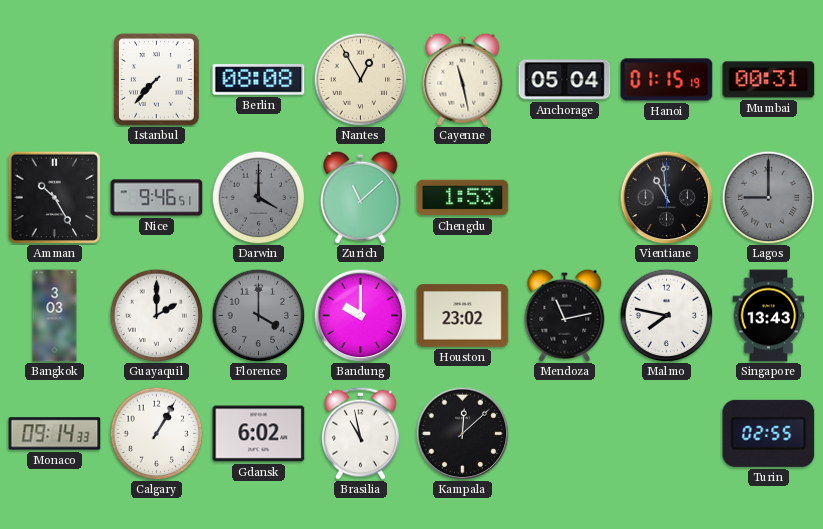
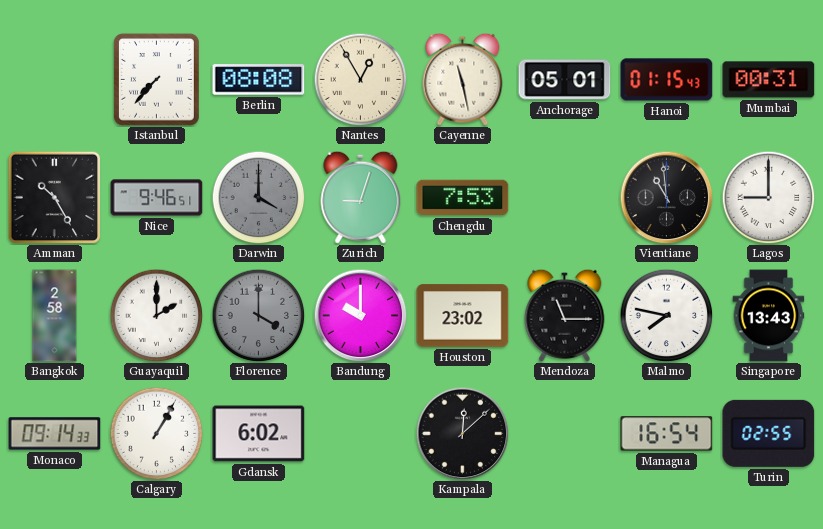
Anchorage: 05:04 -> 05:01
Hanoi: 01:15:19 -> 01:15:43
Zurich: 11:08 -> 9:03
Chengdu: 1:53 -> 7:53
Lagos dial: grey -> white
Bangkok: 3:03 -> 2:58
Mendoza: 11:13 -> 11:15
Brasilia: 10:58 -> none
Managua: none -> 16:54
